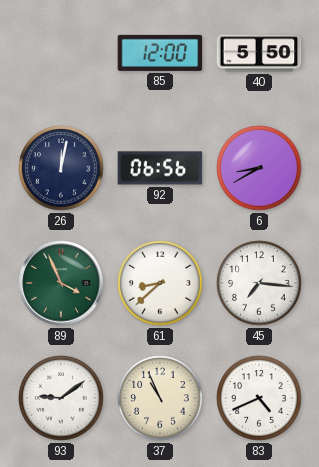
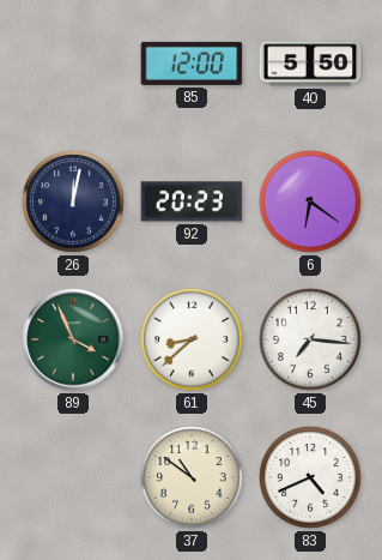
92: 06:56 -> 20:23
6: 8:40 -> 6:21
93: 9:09 -> none
37: 10:56 -> 10:51
